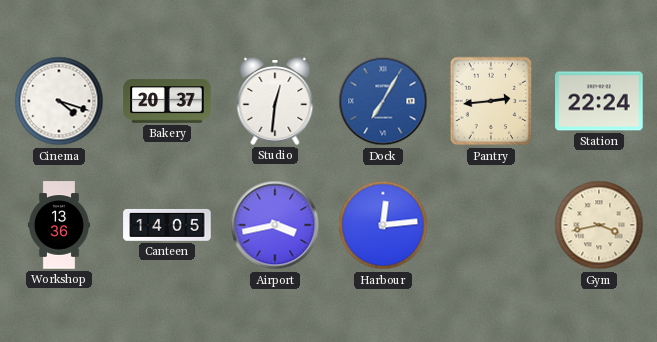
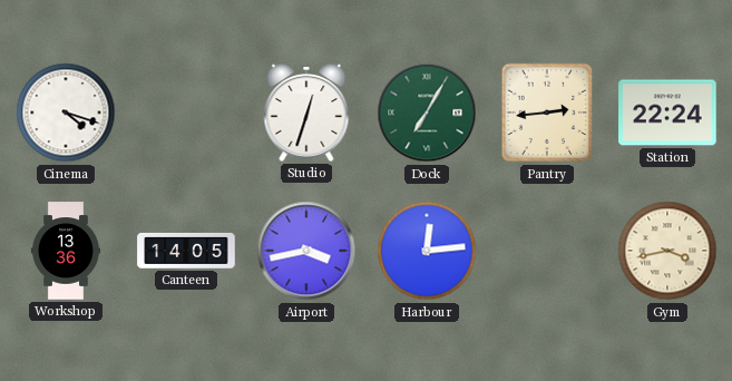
Bakery: 20:37 -> none
Studio: 12:31 -> 12:33
Dock dial: blue -> green
